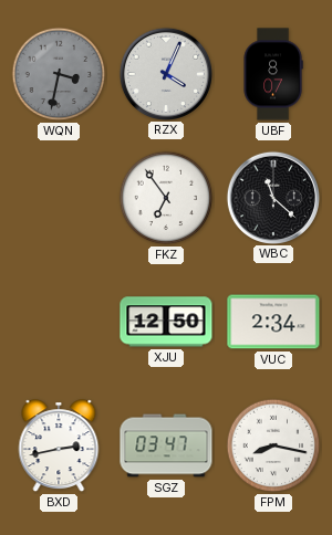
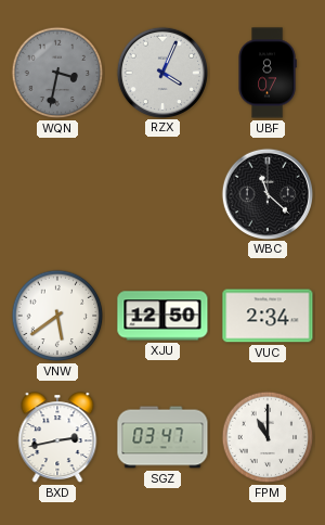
FKZ: 6:54 -> none
VNW: none -> 5:39
FPM: 8:17 -> 11:00
